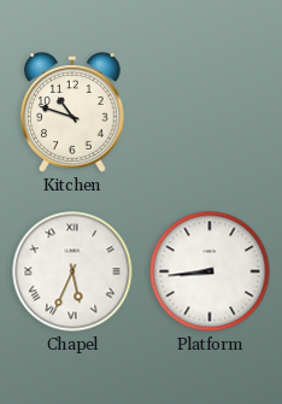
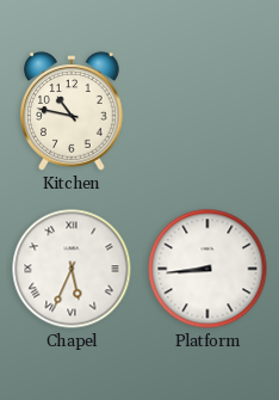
Kitchen: 10:48 -> 10:47
